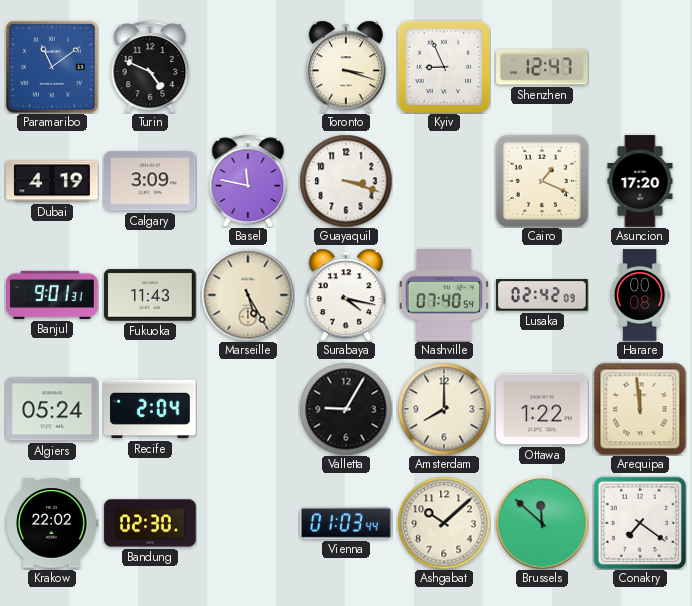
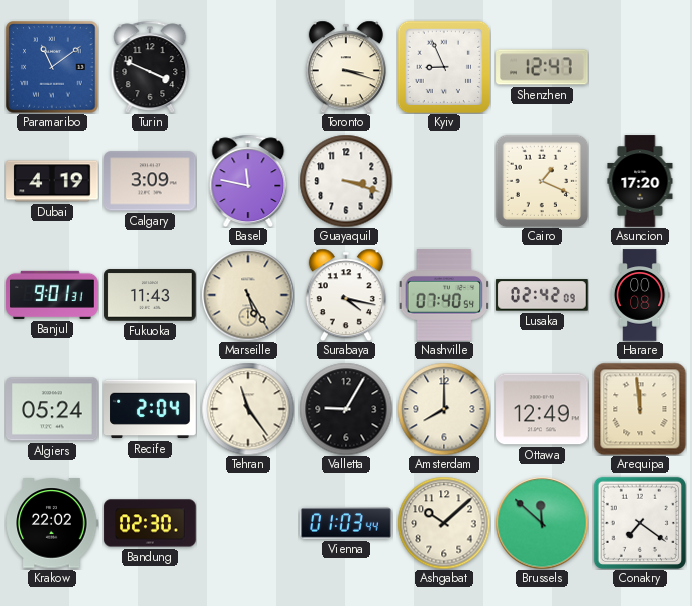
Turin: 4:49 -> 3:49
Tehran: none -> 11:24
Ottawa: 1:22 -> 12:49
